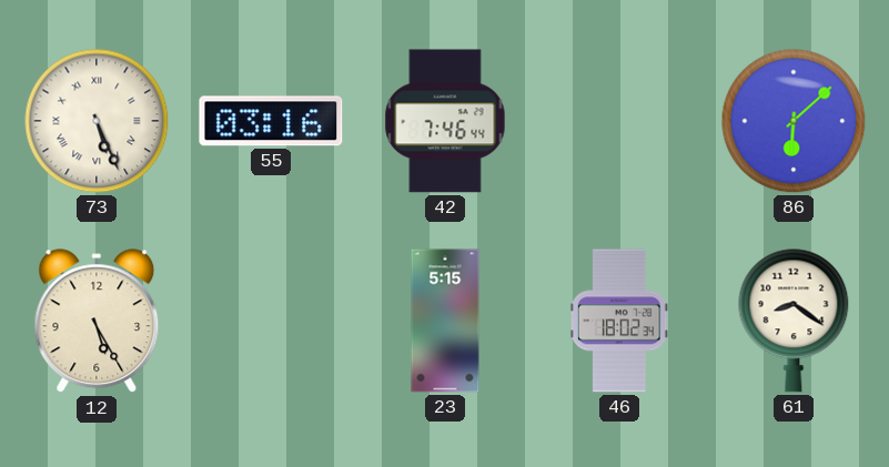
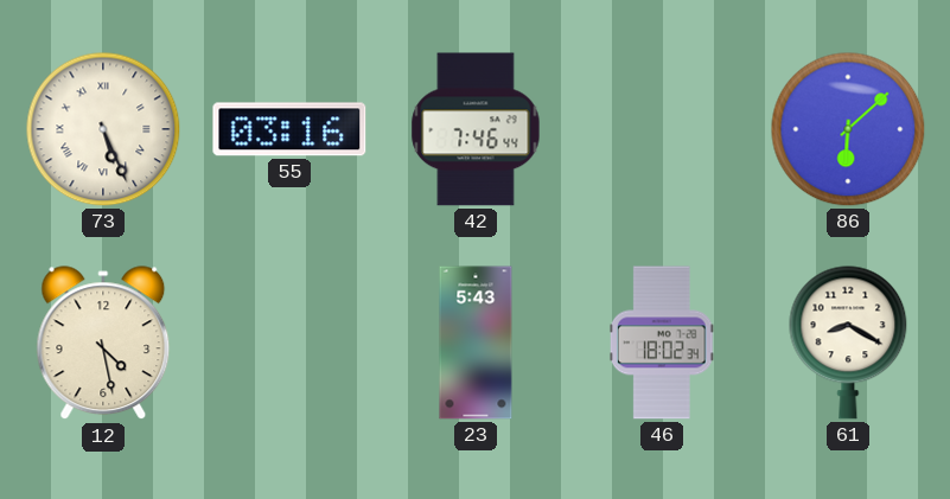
12: 5:25 -> 4:28
23: 5:15 -> 5:43
61: 8:21 -> 8:20
